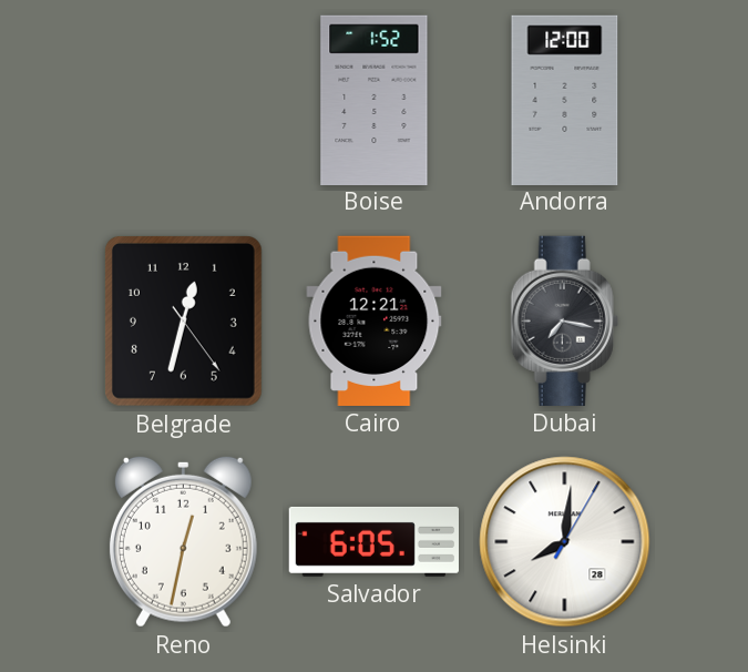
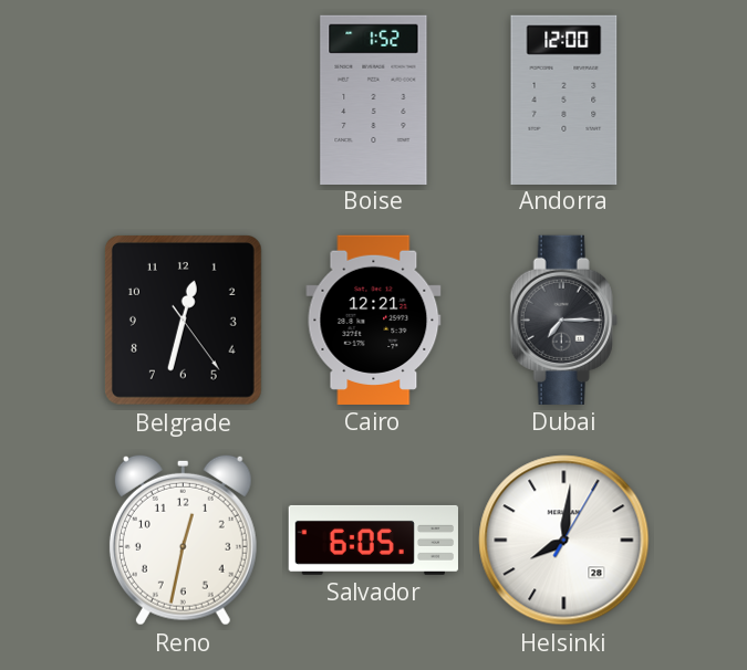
Dubai: 7:17 -> 7:15
